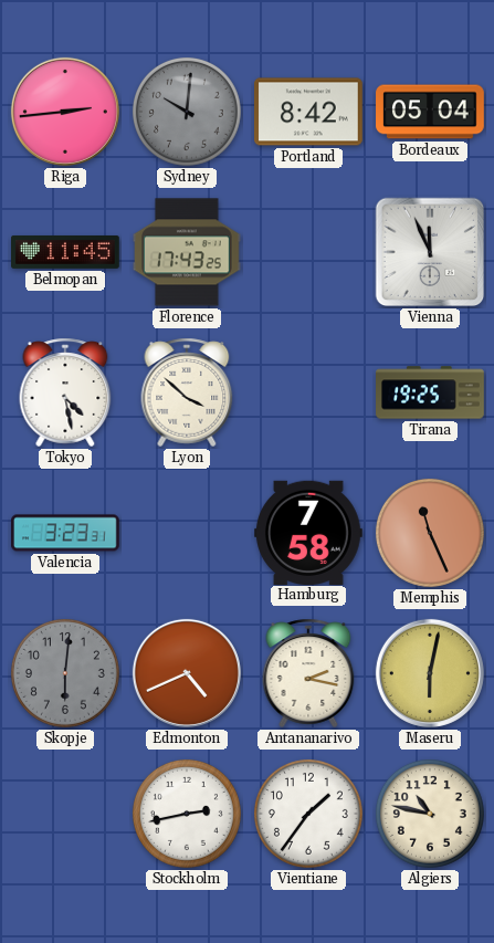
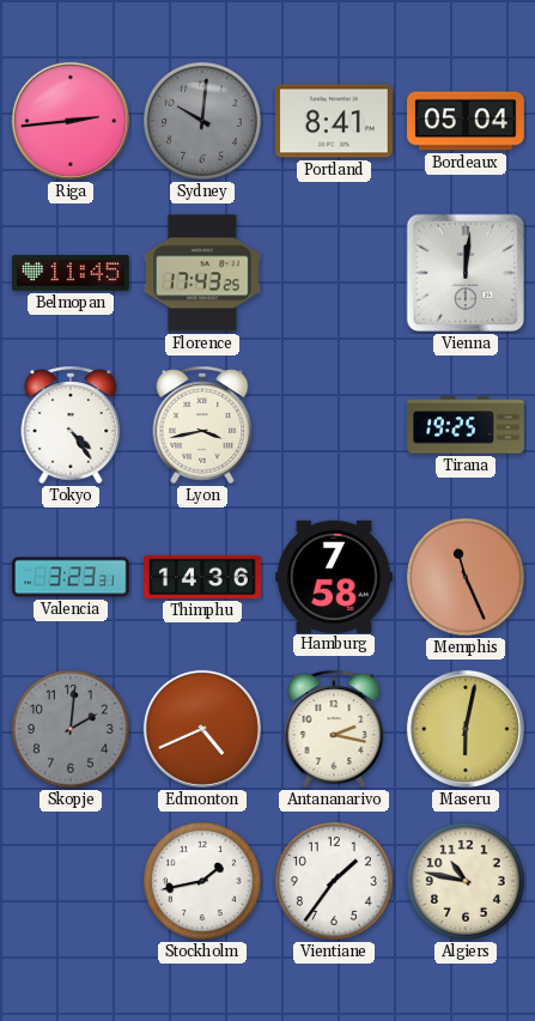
Portland: 8:42 -> 8:41
Vienna: 11:56 -> 12:01
Tokyo: 4:28 -> 4:24
Lyon: 3:52 -> 3:43
Thimphu: none -> 14:36
Skopje: 6:01 -> 2:01
Stockholm: 2:43 -> 1:43
